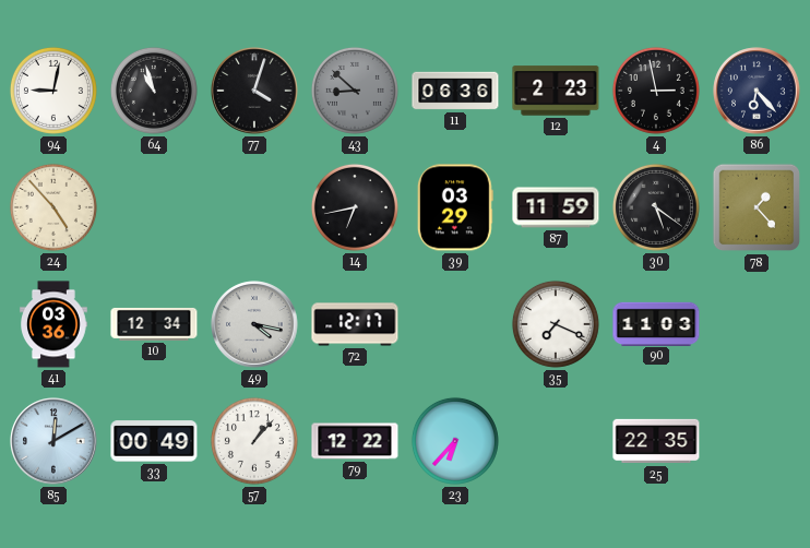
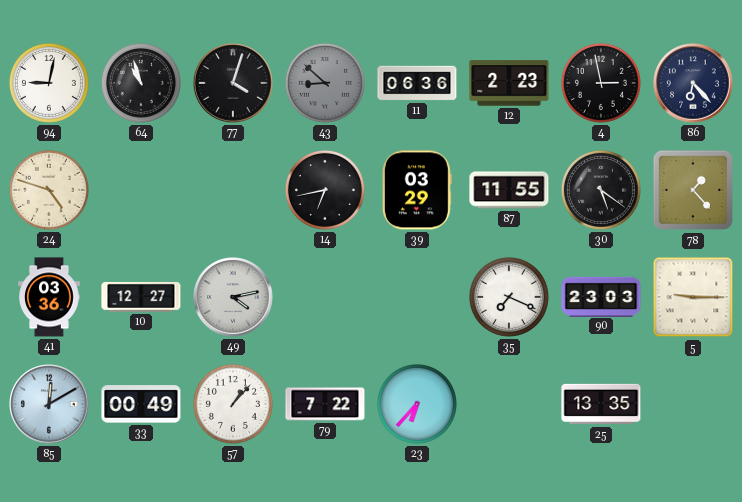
24: 4:53 -> 4:48
87: 11:59 -> 11:55
10: 12:34 -> 12:27
49: 4:17 -> 4:13
72: 12:17 -> none
90: 11:03 -> 23:03
5: none -> 9:15
79: 12:22 -> 7:22
25: 22:35 -> 13:35
